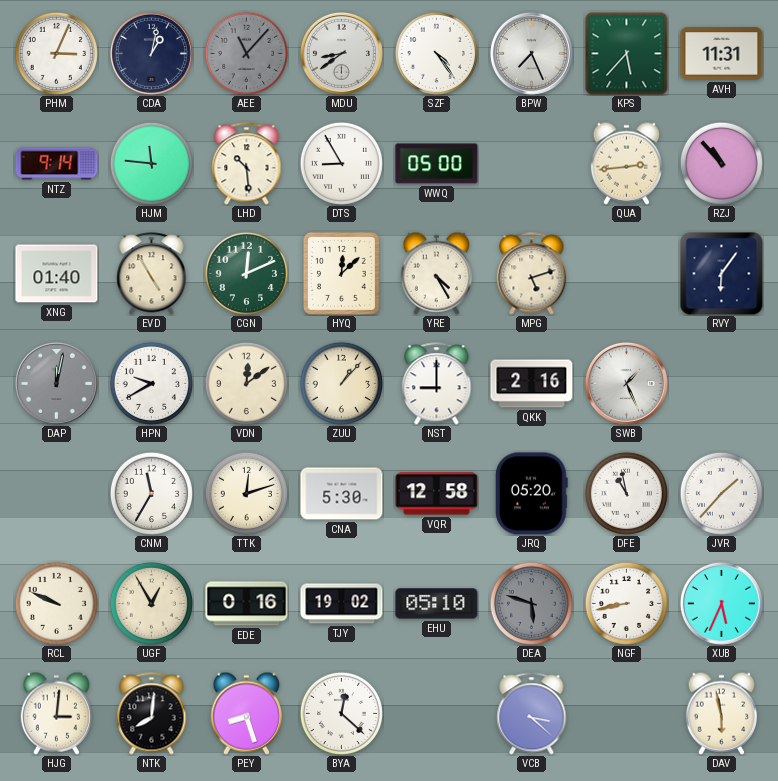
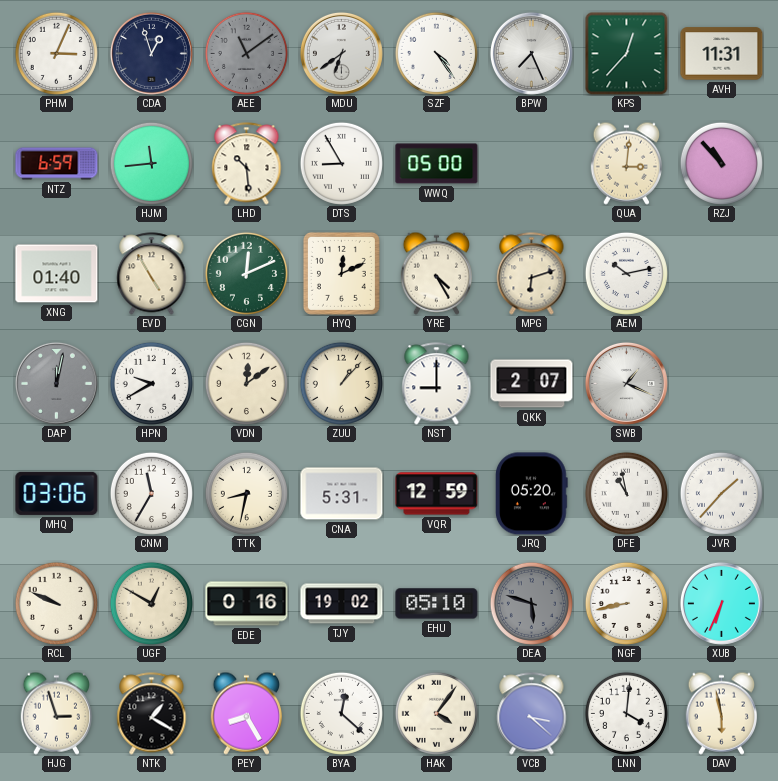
CDA: 1:02 -> 12:57
AEE: 11:07 -> 11:09
MDU: 8:39 -> 6:39
KPS: 5:37 -> 12:37
NTZ: 9:14 -> 6:59
HJM: 11:46 -> 11:44
QUA: 2:44 -> 3:01
HYQ: 12:08 -> 12:11
MPG: 5:12 -> 6:12
AEM: none -> 10:13
RVY: 6:06 -> none
QKK: 2:16 -> 2:07
SWB: 1:26 -> 1:19
MHQ: none -> 03:06
TTK: 12:12 -> 8:32
CNA: 5:30 -> 5:31
VQR: 12:58 -> 12:59
UGF: 12:55 -> 12:50
XUB: 5:34 -> 6:34
HJG: 3:01 -> 2:57
NTK: 8:01 -> 1:20
PEY: 8:27 -> 8:25
HAK: none -> 4:06
LNN: none -> 4:01
